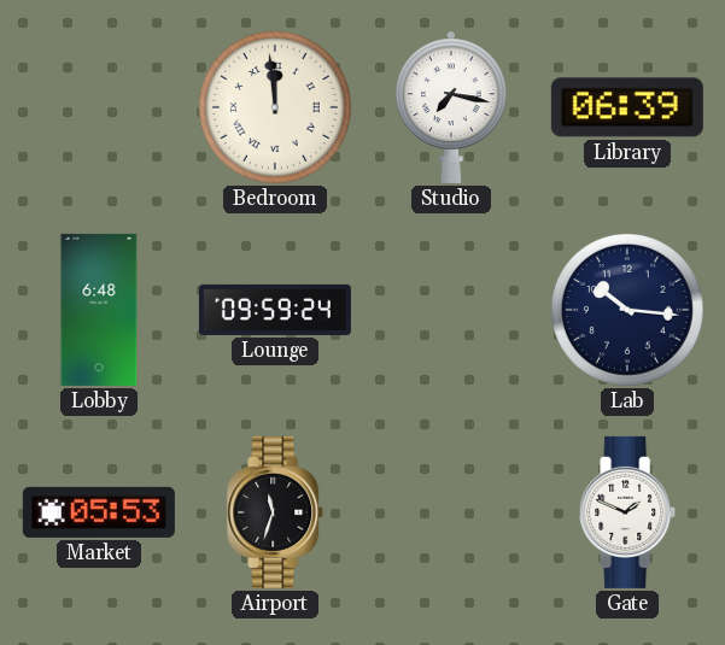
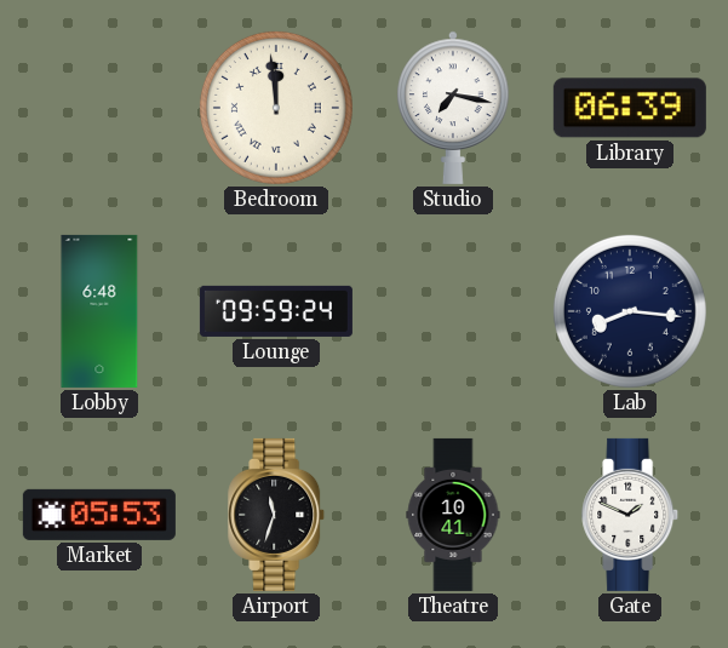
Lab: 10:16 -> 8:16
Theatre: none -> 10:41
